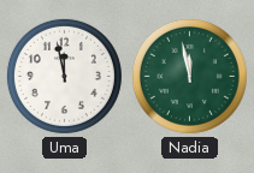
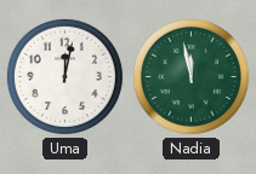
Uma: 11:58 -> 12:02
